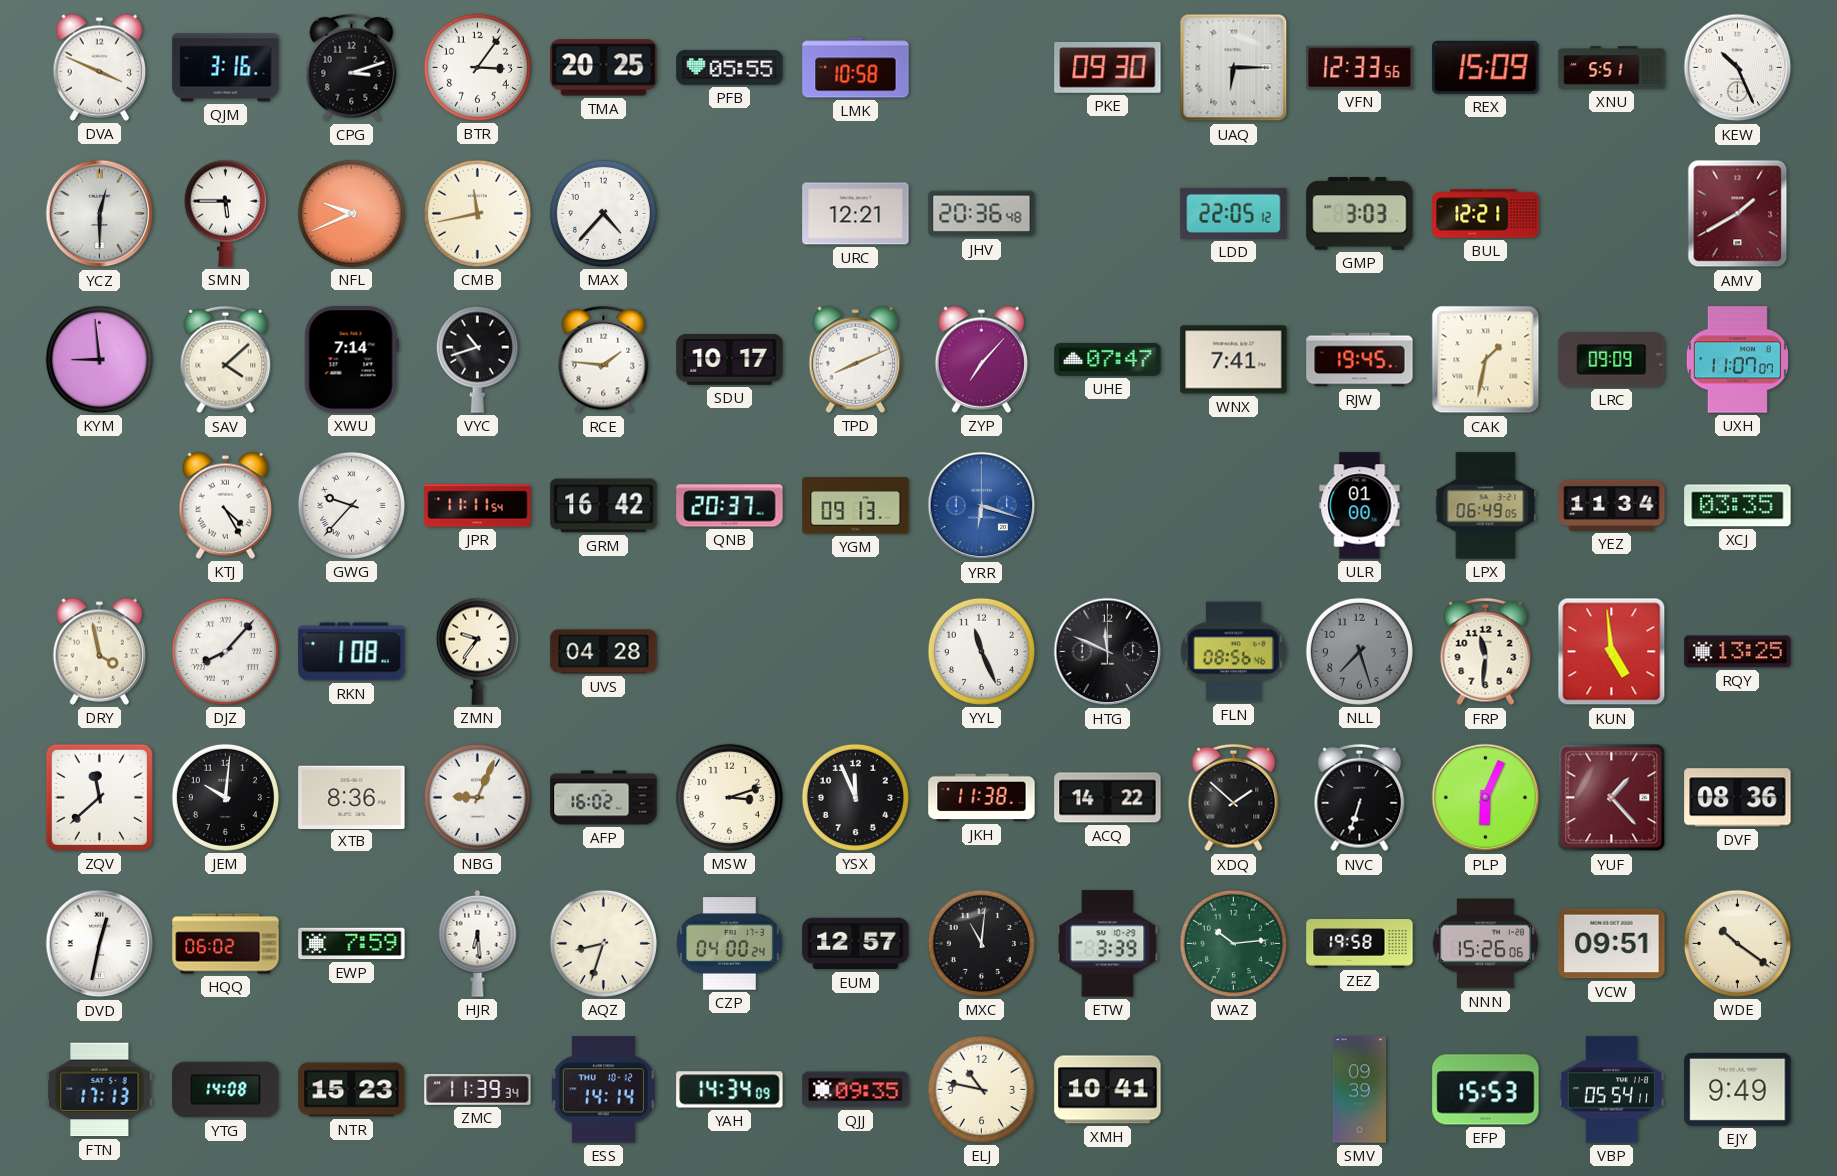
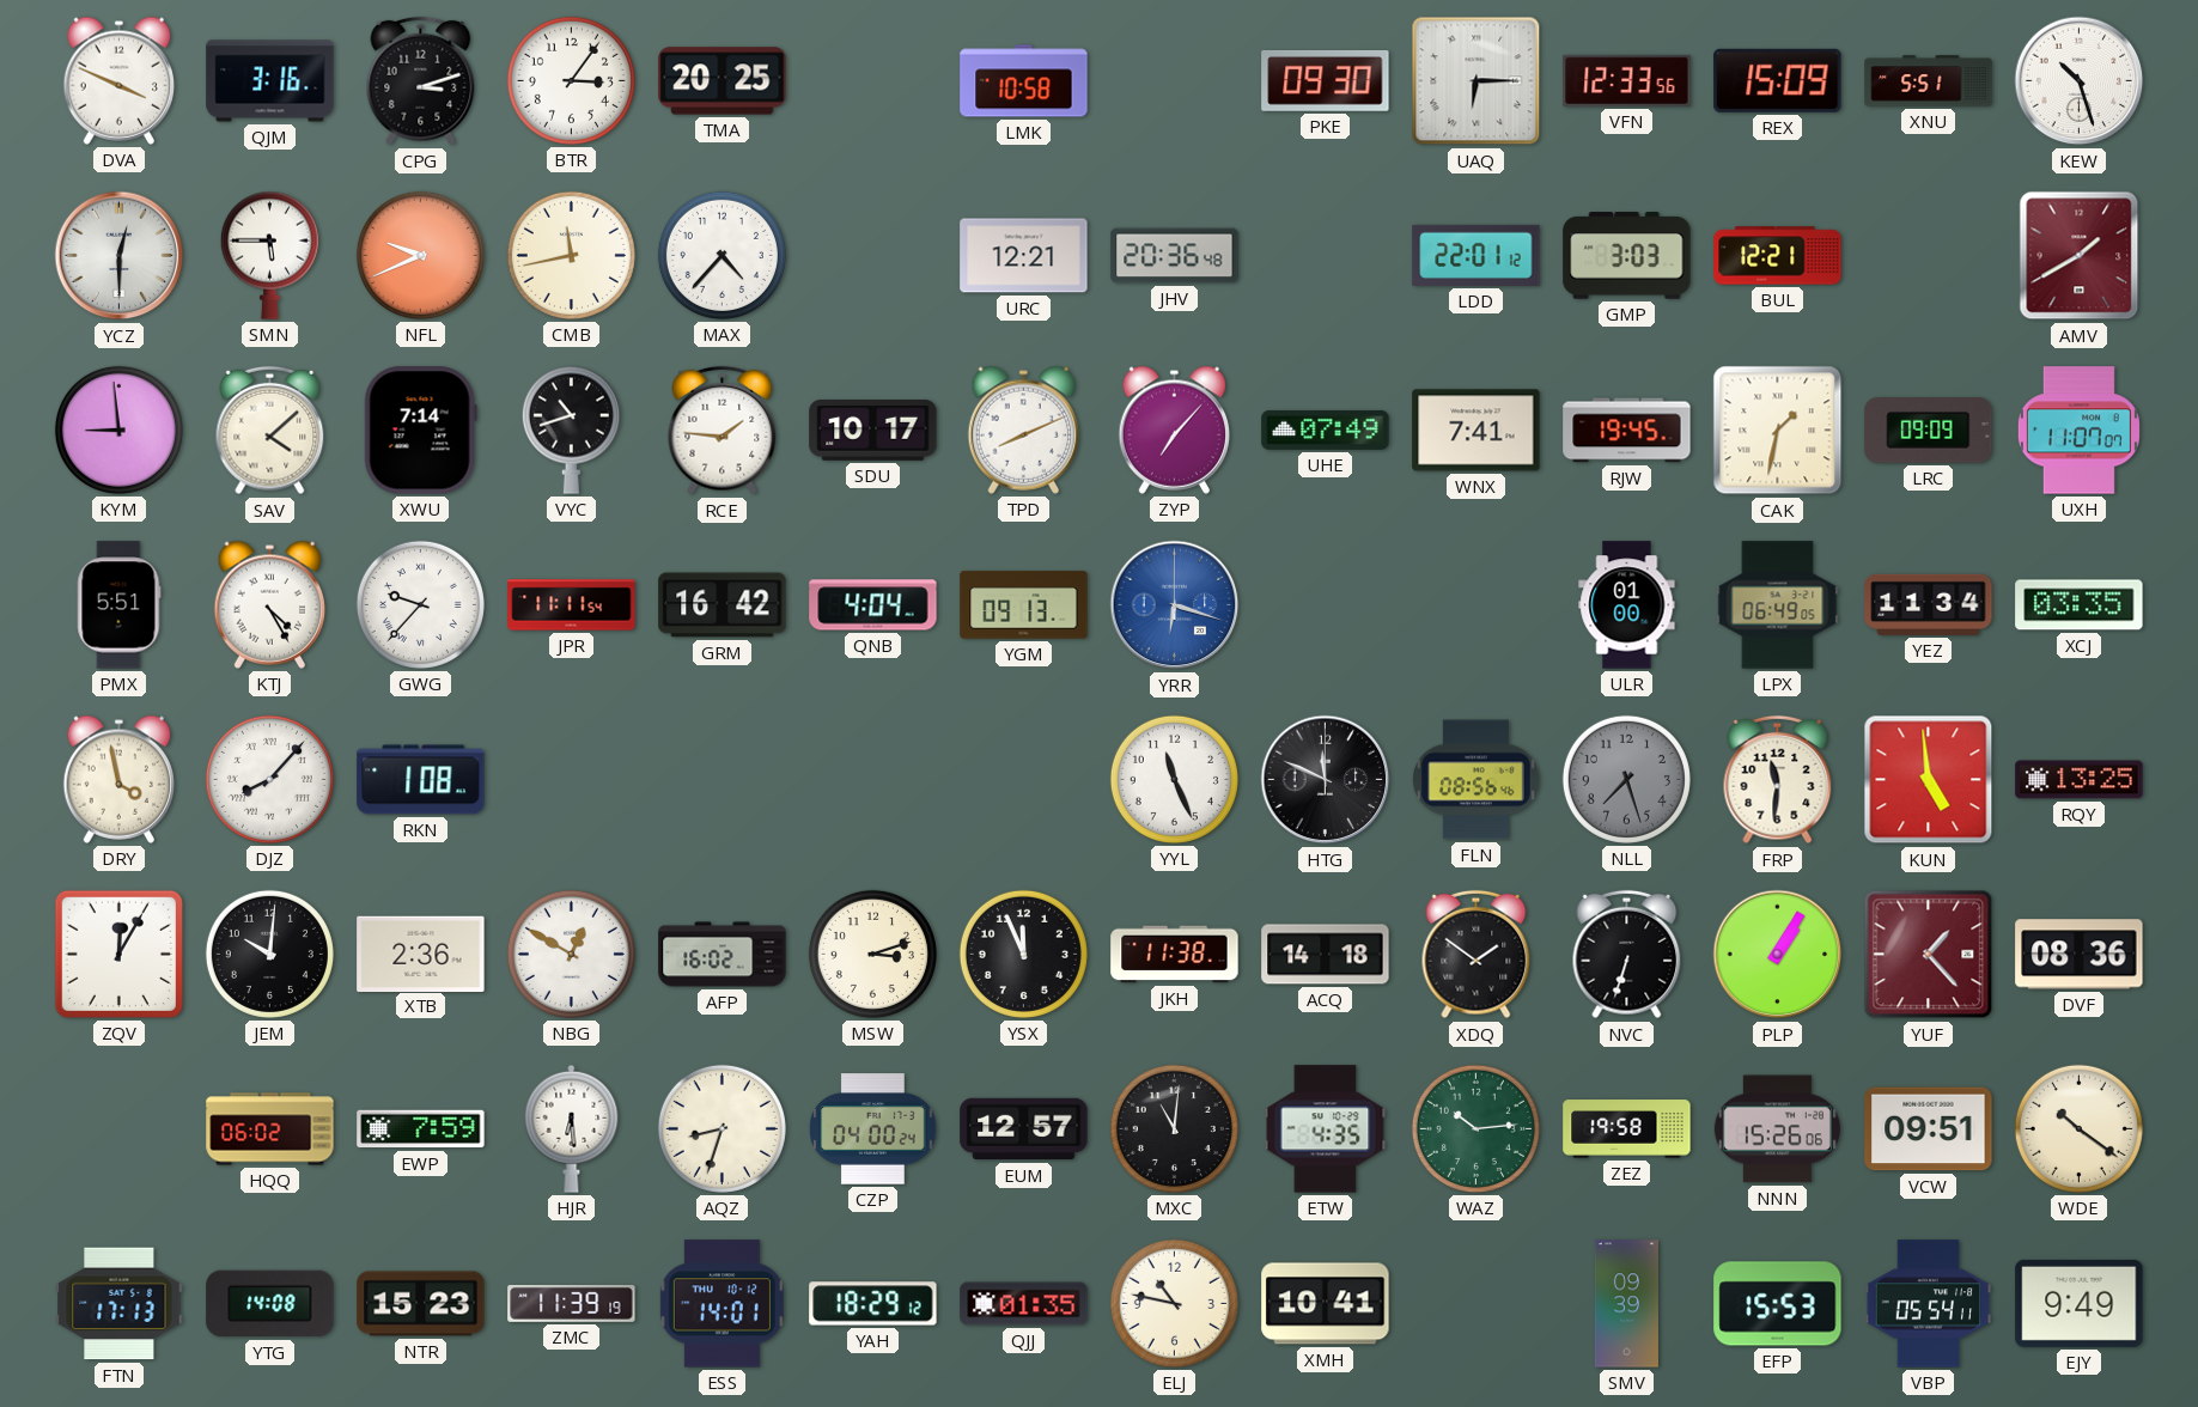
PFB: 05:55 -> none
KEW: 10:26 -> 10:27
LDD: 22:05 -> 22:01
UHE: 07:47 -> 07:49
PMX: none -> 5:51
QNB: 20:37 -> 4:04
ZMN: 9:36 -> none
UVS: 04:28 -> none
ZQV: 11:38 -> 12:05
XTB: 8:36 -> 2:36
NBG: 9:04 -> 12:50
ACQ: 14:22 -> 14:18
XDQ: 1:52 -> 1:51
PLP: 6:04 -> 1:05
DVD: 12:32 -> none
ETW: 3:39 -> 4:35
ZMC: 11:39:34 -> 11:39:19
ESS: 14:14 -> 14:01
YAH: 14:34 -> 18:29
QJJ: 09:35 -> 01:35
